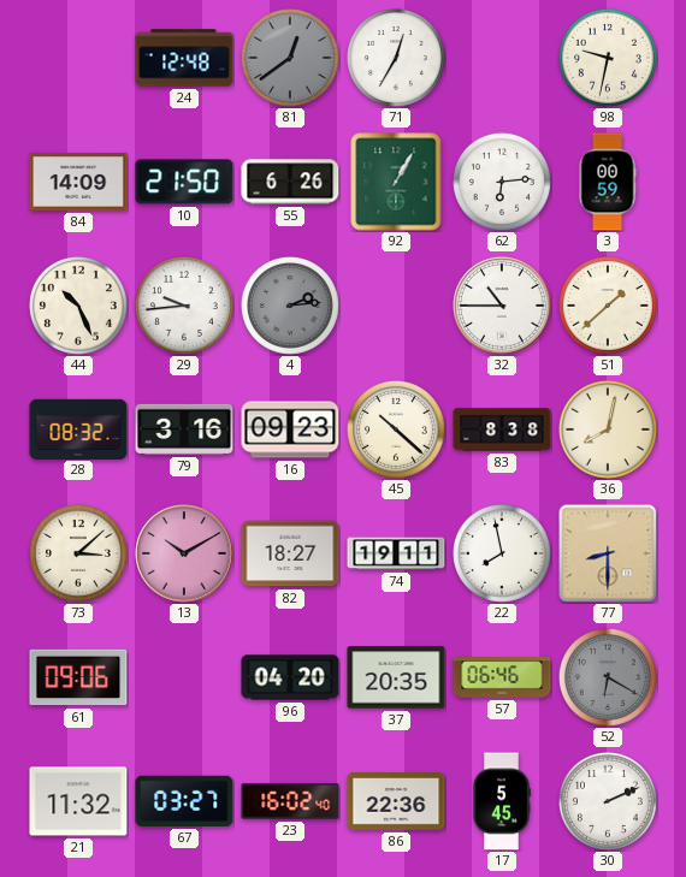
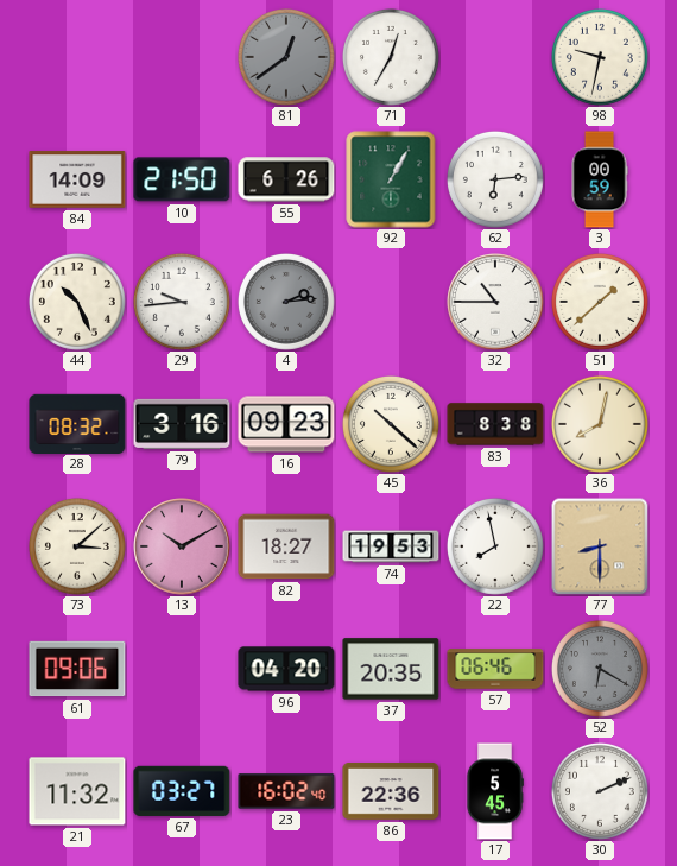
24: 12:48 -> none
74: 19:11 -> 19:53
